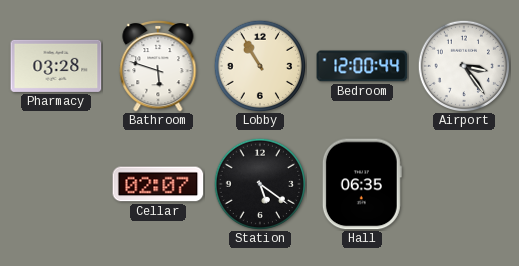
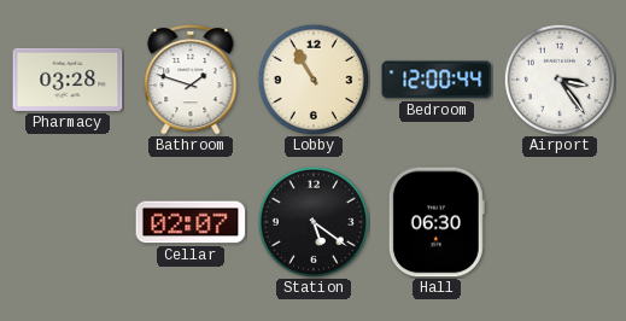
Bathroom: 5:48 -> 1:48
Hall: 06:35 -> 06:30
